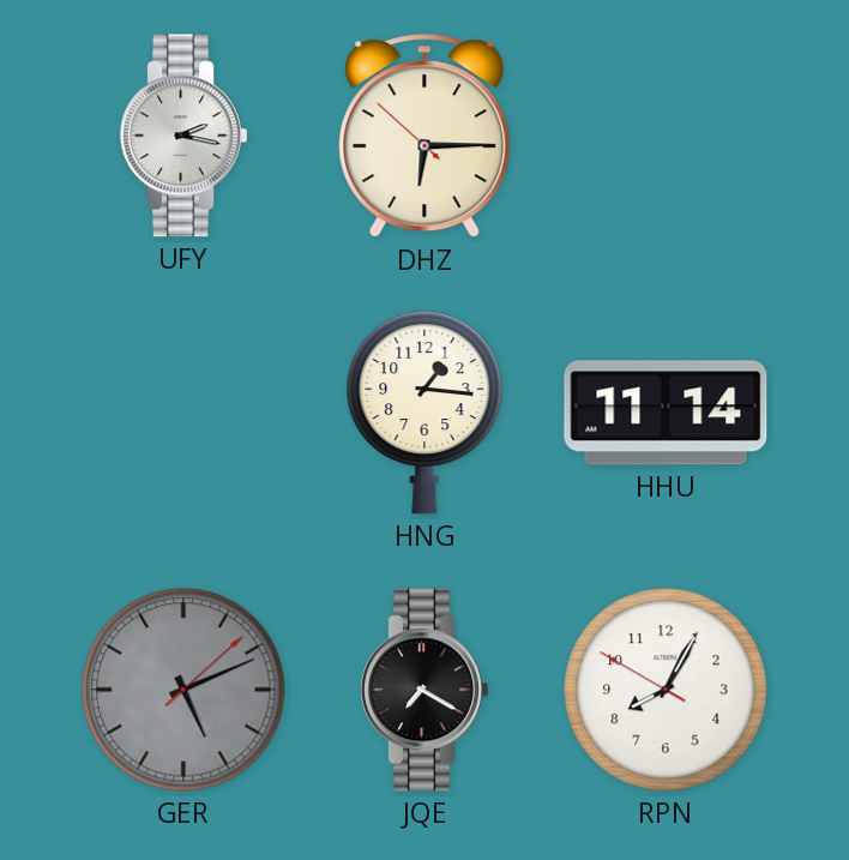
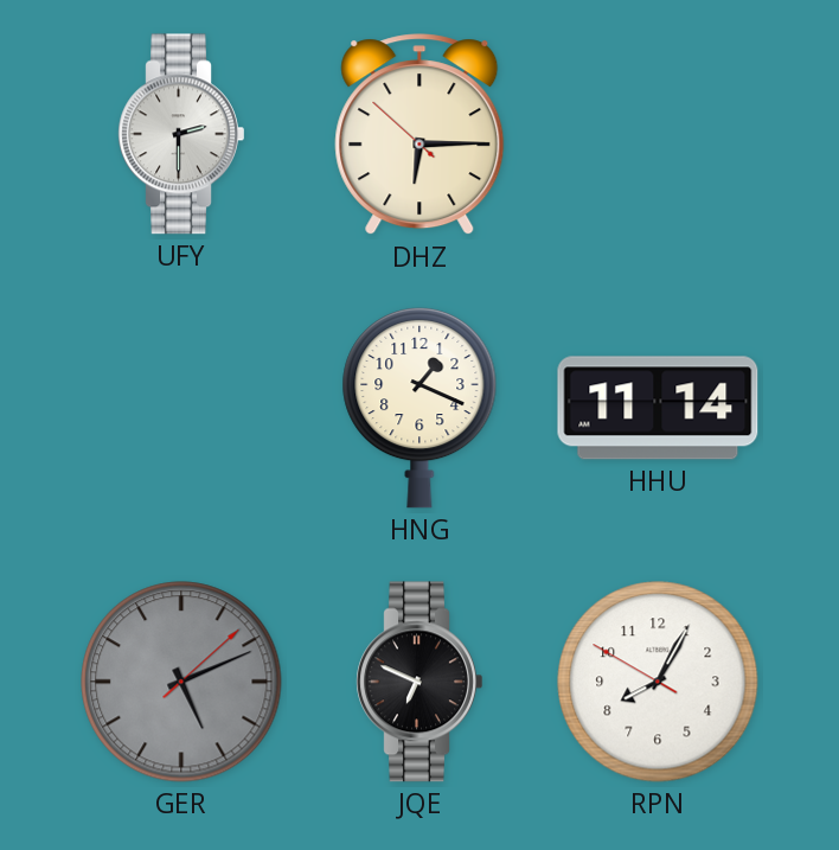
UFY: 2:17 -> 2:30
HNG: 1:16 -> 1:19
JQE: 7:20 -> 6:49
